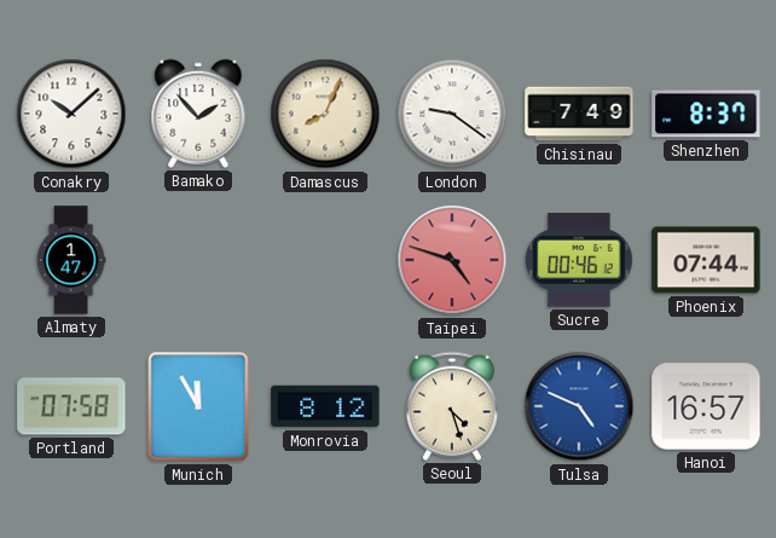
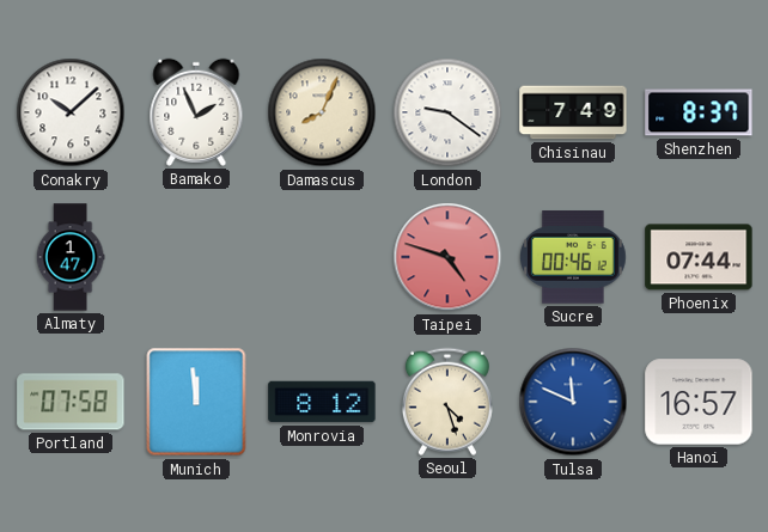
Bamako: 1:53 -> 1:56
Munich: 11:55 -> 11:59
Tulsa: 4:49 -> 11:49
